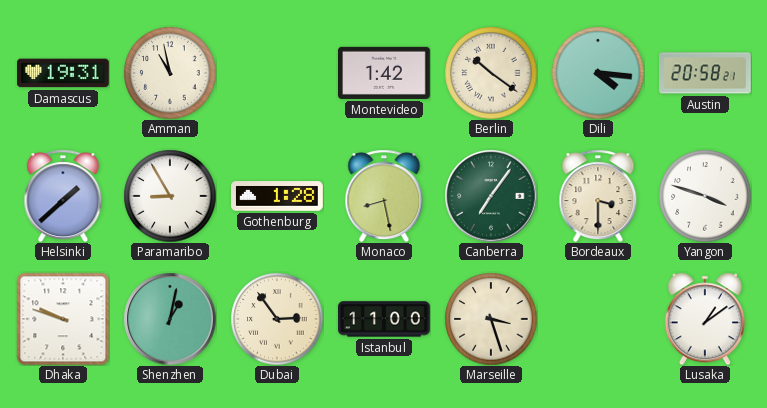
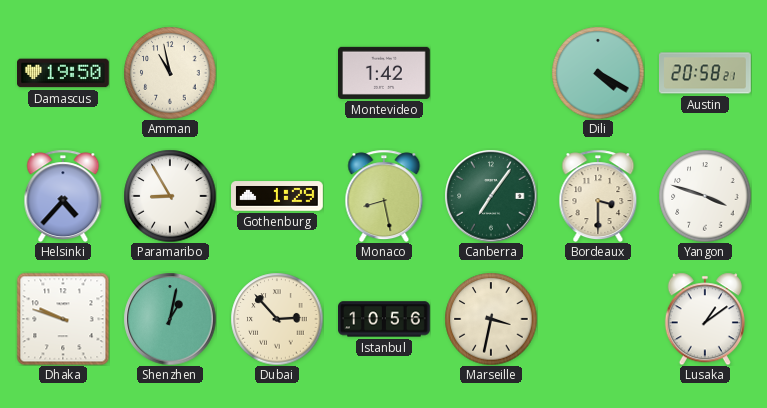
Damascus: 19:31 -> 19:50
Berlin: 10:21 -> none
Dili: 4:16 -> 4:20
Helsinki: 1:38 -> 4:37
Gothenburg: 1:28 -> 1:29
Dubai: 2:54 -> 2:53
Istanbul: 11:00 -> 10:56
Marseille: 3:27 -> 3:32
